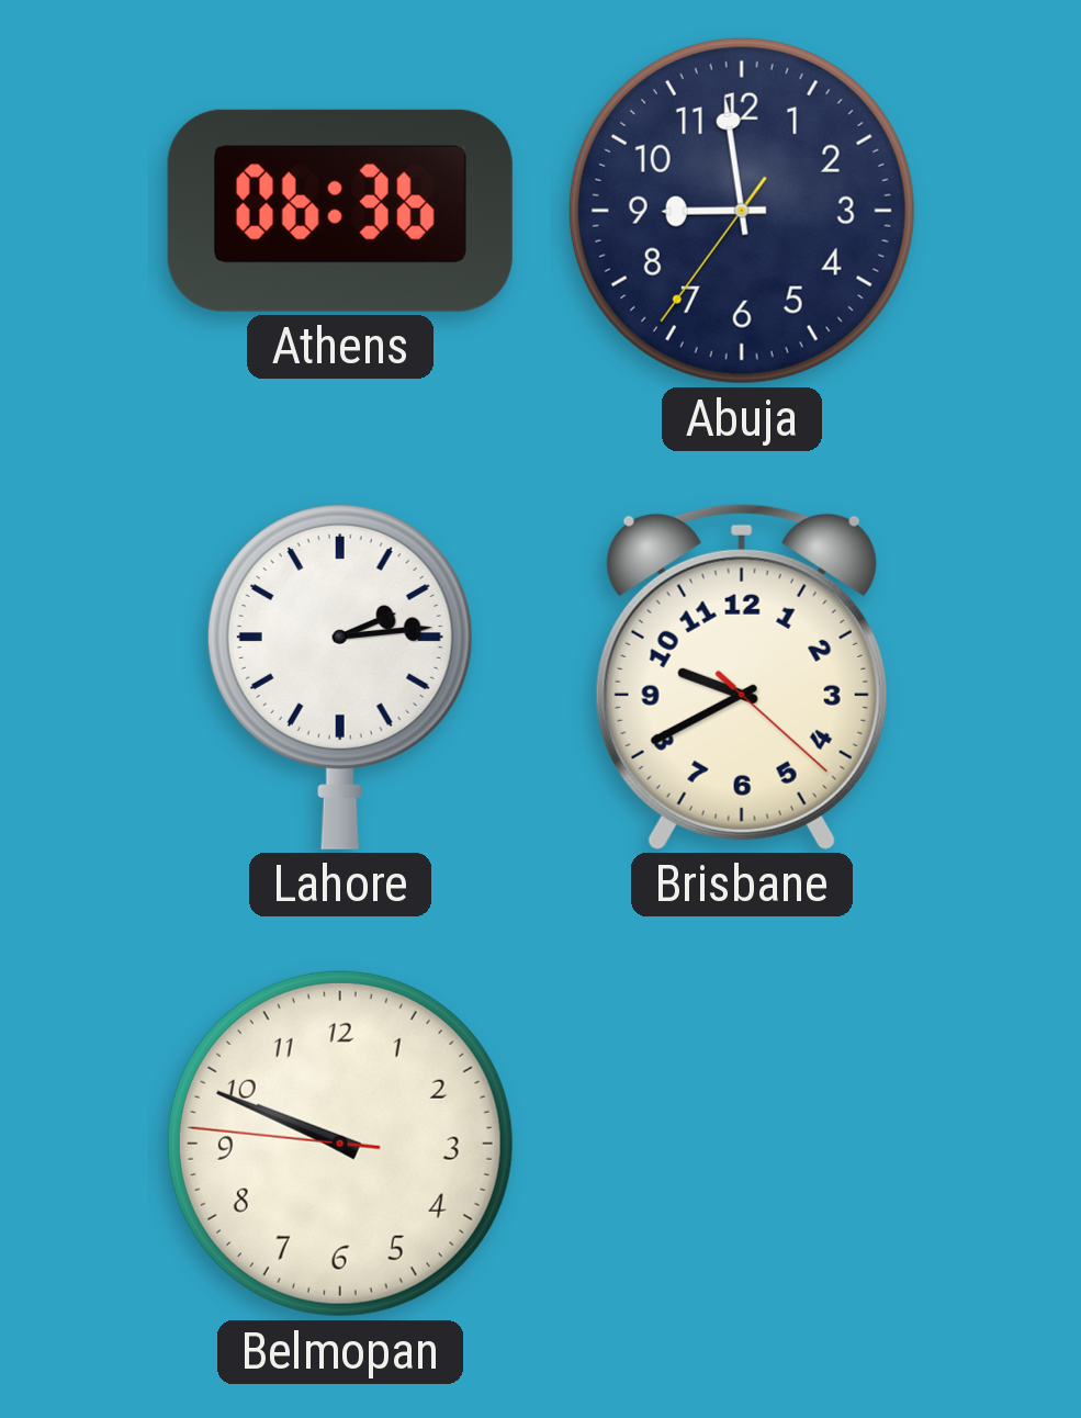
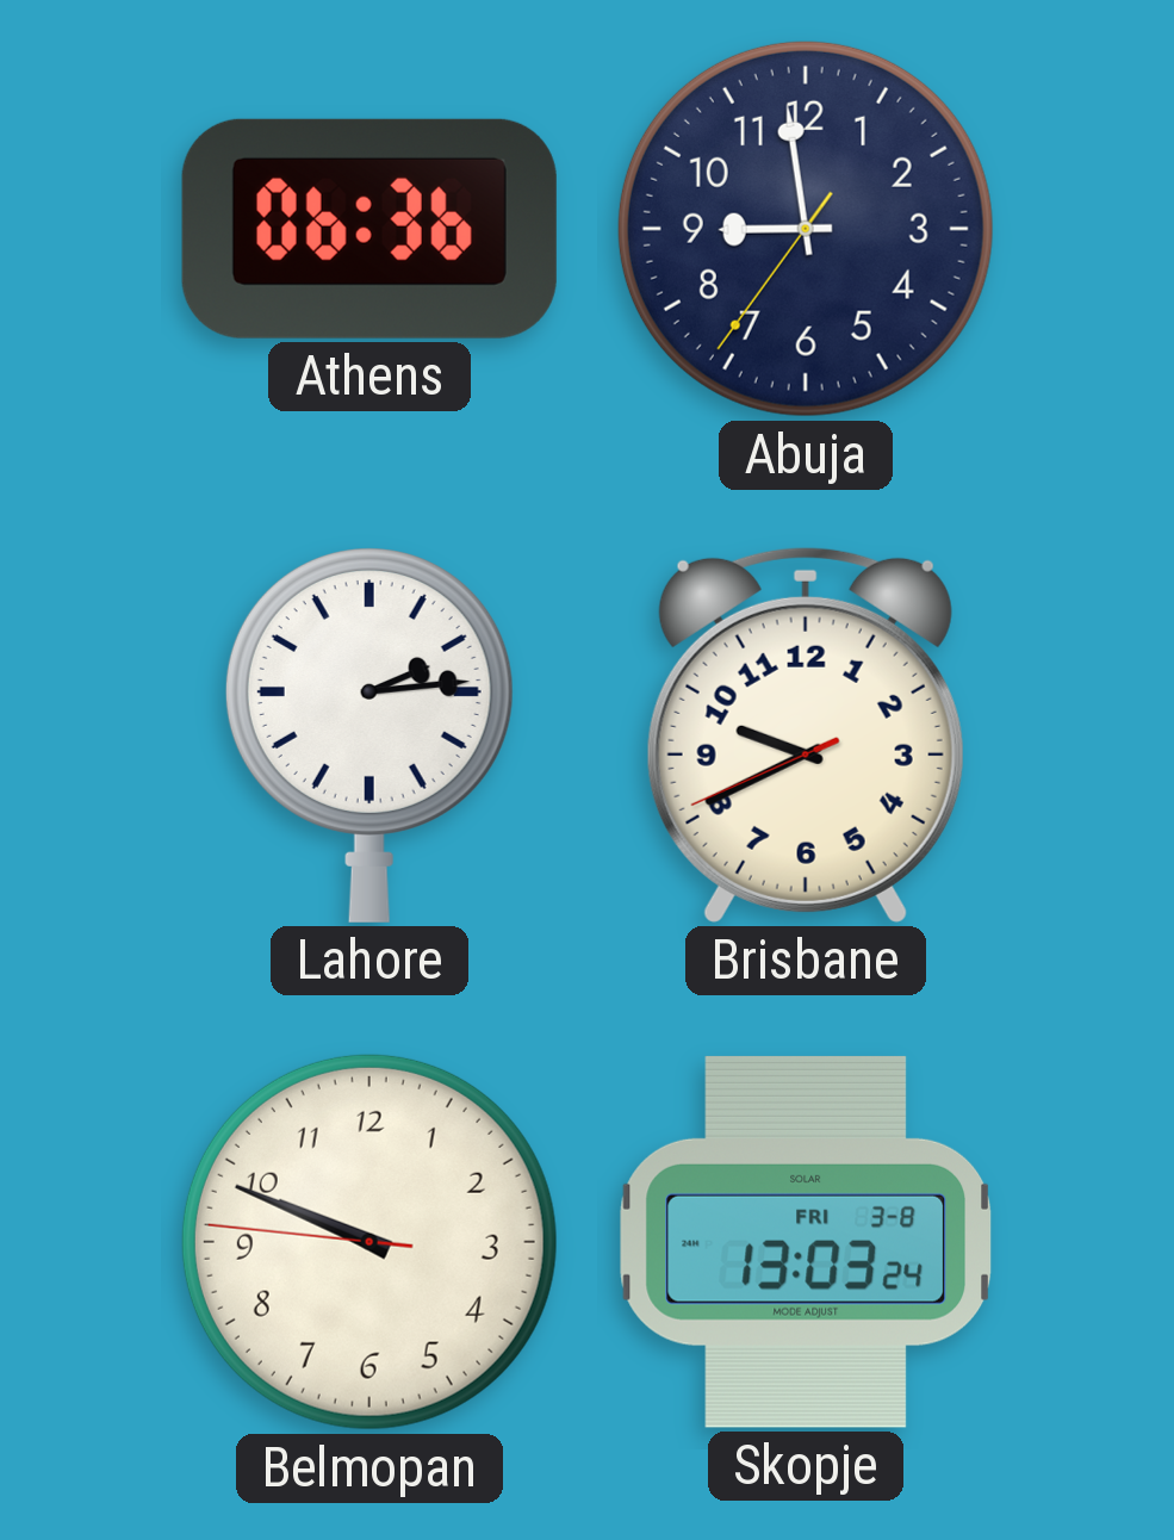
Brisbane: 9:40:22 -> 9:40:41
Skopje: none -> 13:03
